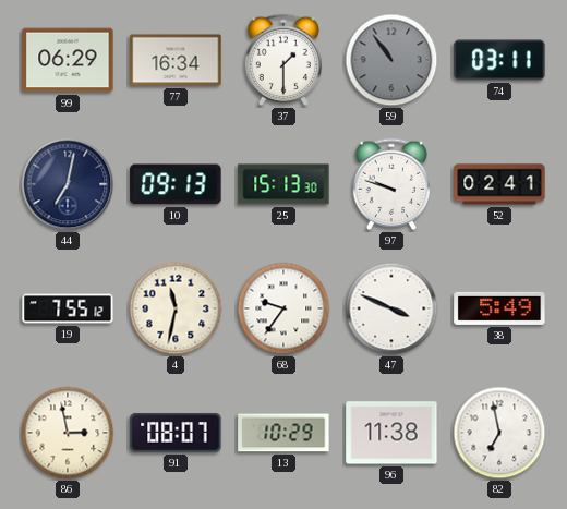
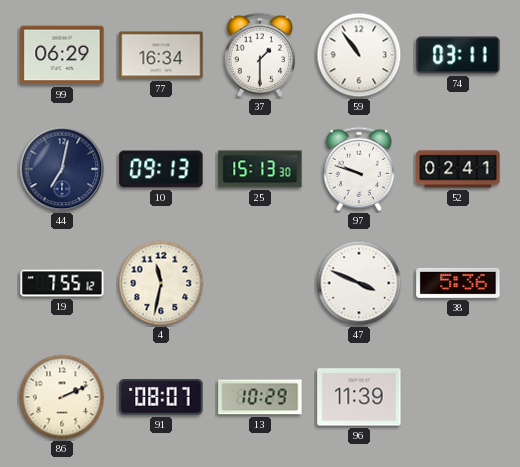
59 dial: grey -> white
68: 9:36 -> none
38: 5:49 -> 5:36
86: 2:58 -> 2:11
96: 11:38 -> 11:39
82: 6:58 -> none
